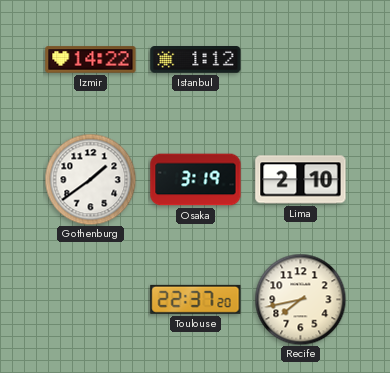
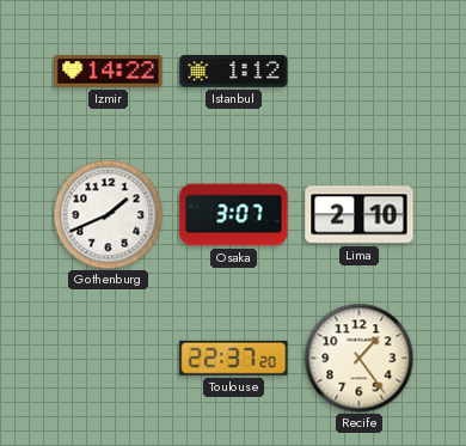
Gothenburg: 1:39 -> 1:41
Osaka: 3:19 -> 3:07
Recife: 7:43 -> 1:24
